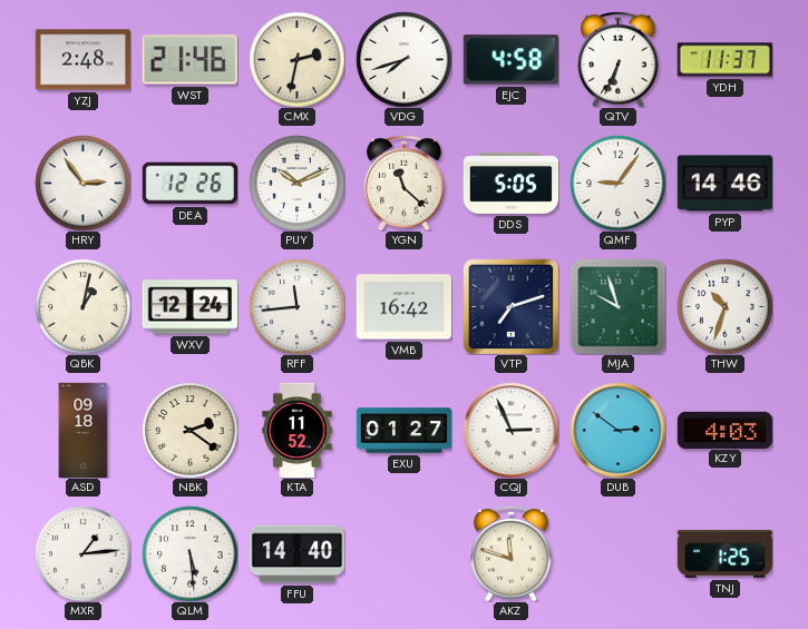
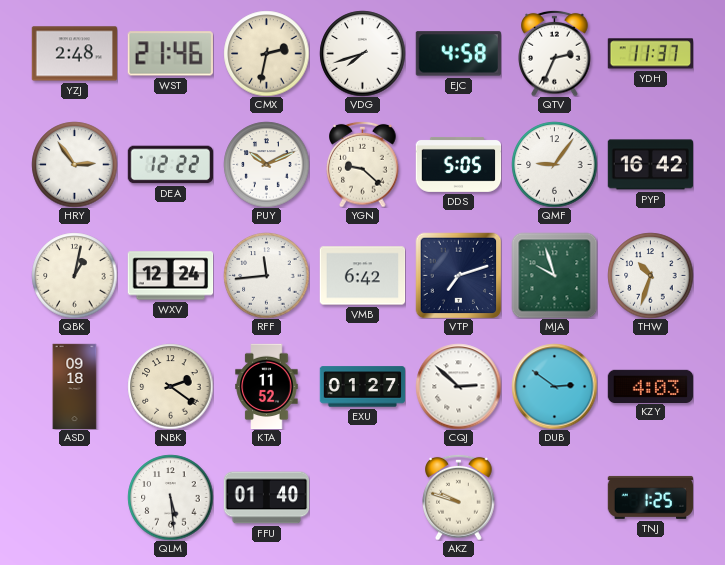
QTV: 6:34 -> 2:34
DEA: 12:26 -> 12:22
YGN: 11:22 -> 9:22
PYP: 14:46 -> 16:42
VMB: 16:42 -> 6:42
CQJ: 2:56 -> 2:52
MXR: 1:14 -> none
FFU: 14:40 -> 01:40
AKZ: 11:48 -> 9:48
